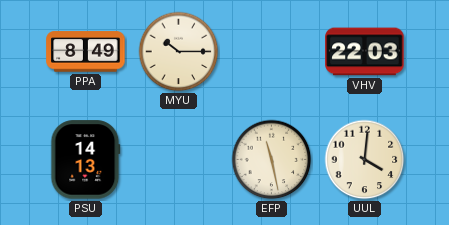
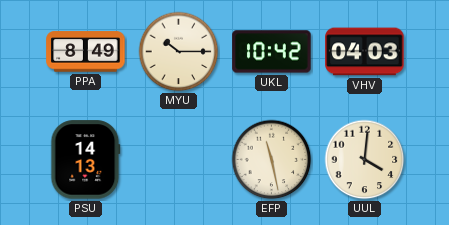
UKL: none -> 10:42
VHV: 22:03 -> 04:03
